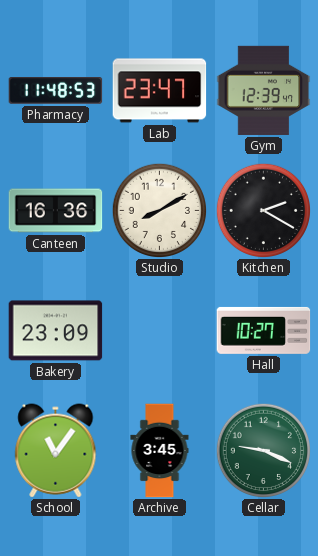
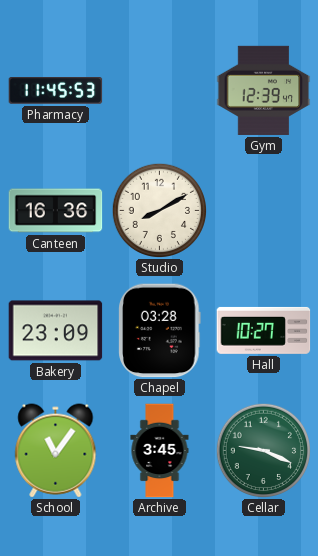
Pharmacy: 11:48 -> 11:45
Lab: 23:47 -> none
Kitchen: 2:20 -> none
Chapel: none -> 03:28
